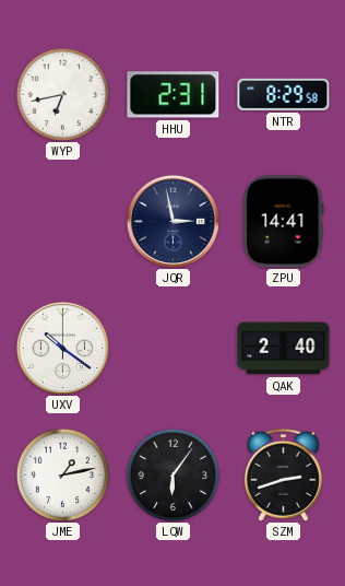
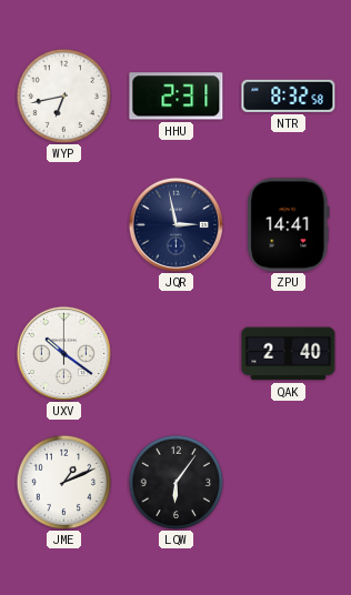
NTR: 8:29 -> 8:32
JME: 1:13 -> 1:11
SZM: 2:42 -> none
